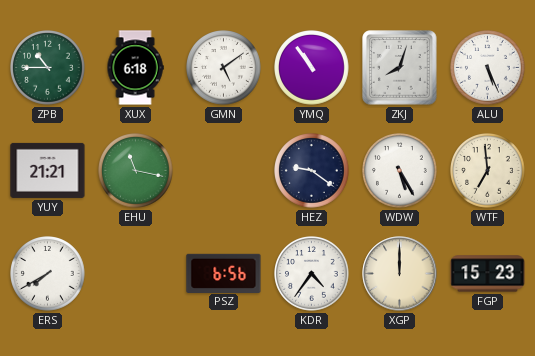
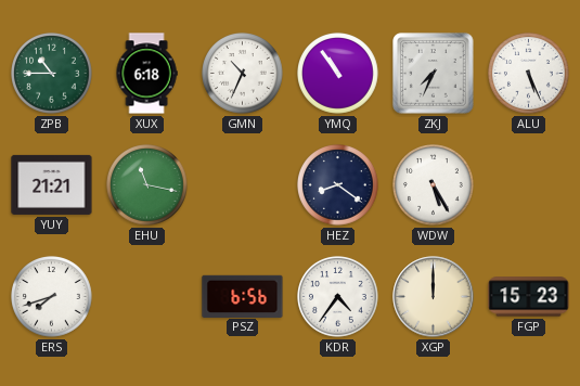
GMN: 5:09 -> 10:34
ZKJ: 8:03 -> 7:34
HEZ: 9:21 -> 8:21
WTF: 6:59 -> none
ERS: 7:40 -> 7:42
